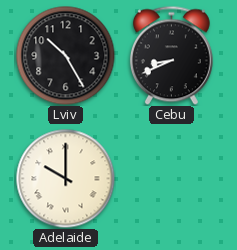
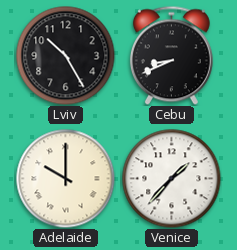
Venice: none -> 1:37
